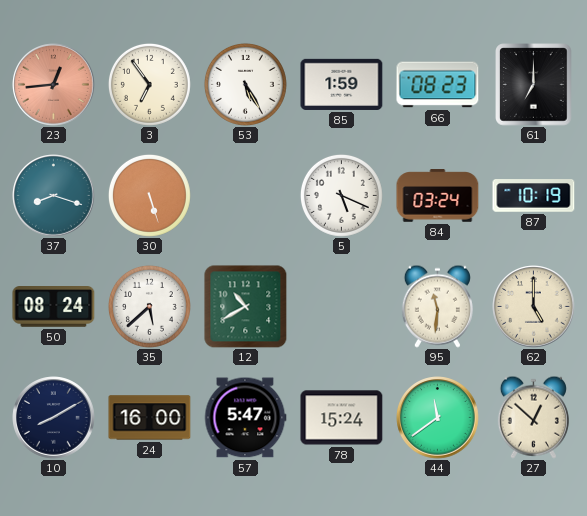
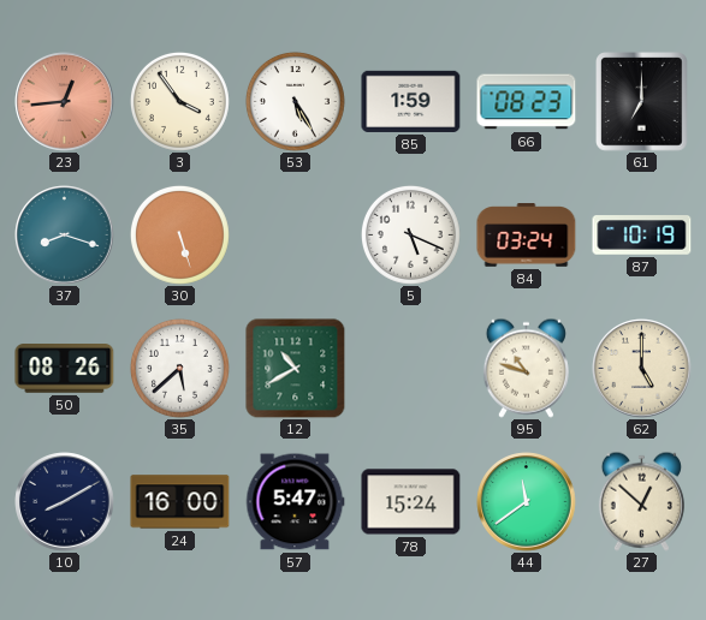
3: 6:54 -> 3:54
50: 08:24 -> 08:26
95: 11:31 -> 10:48
